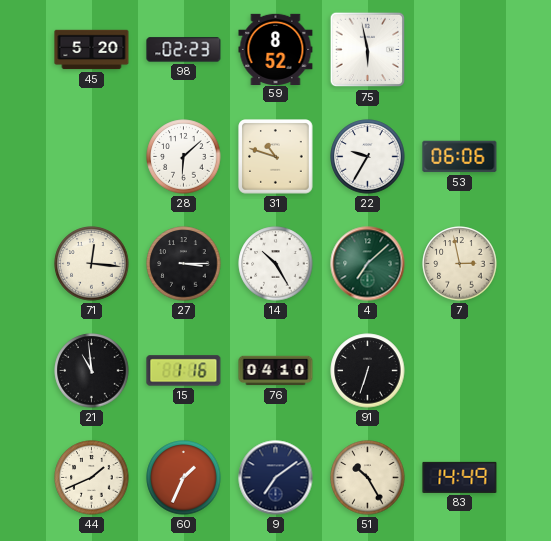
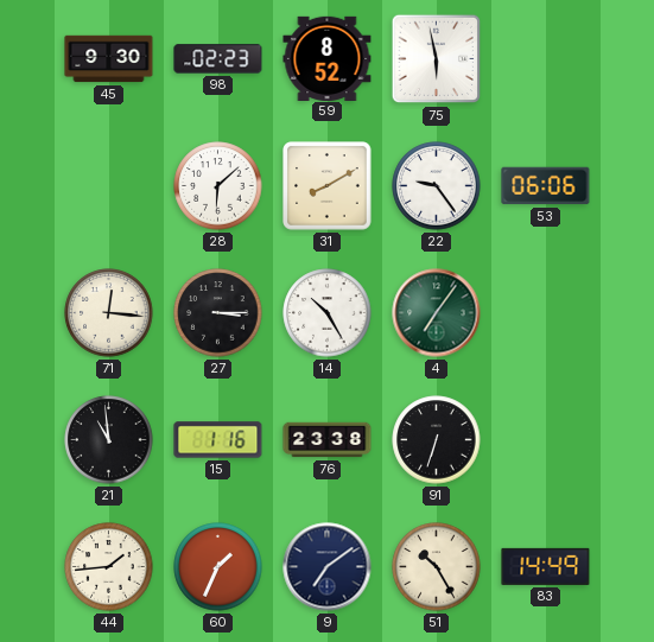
45: 5:20 -> 9:30
31: 10:48 -> 8:10
22: 9:35 -> 9:24
4: 7:08 -> 7:06
7: 2:58 -> none
76: 04:10 -> 23:38
44: 1:41 -> 1:44
